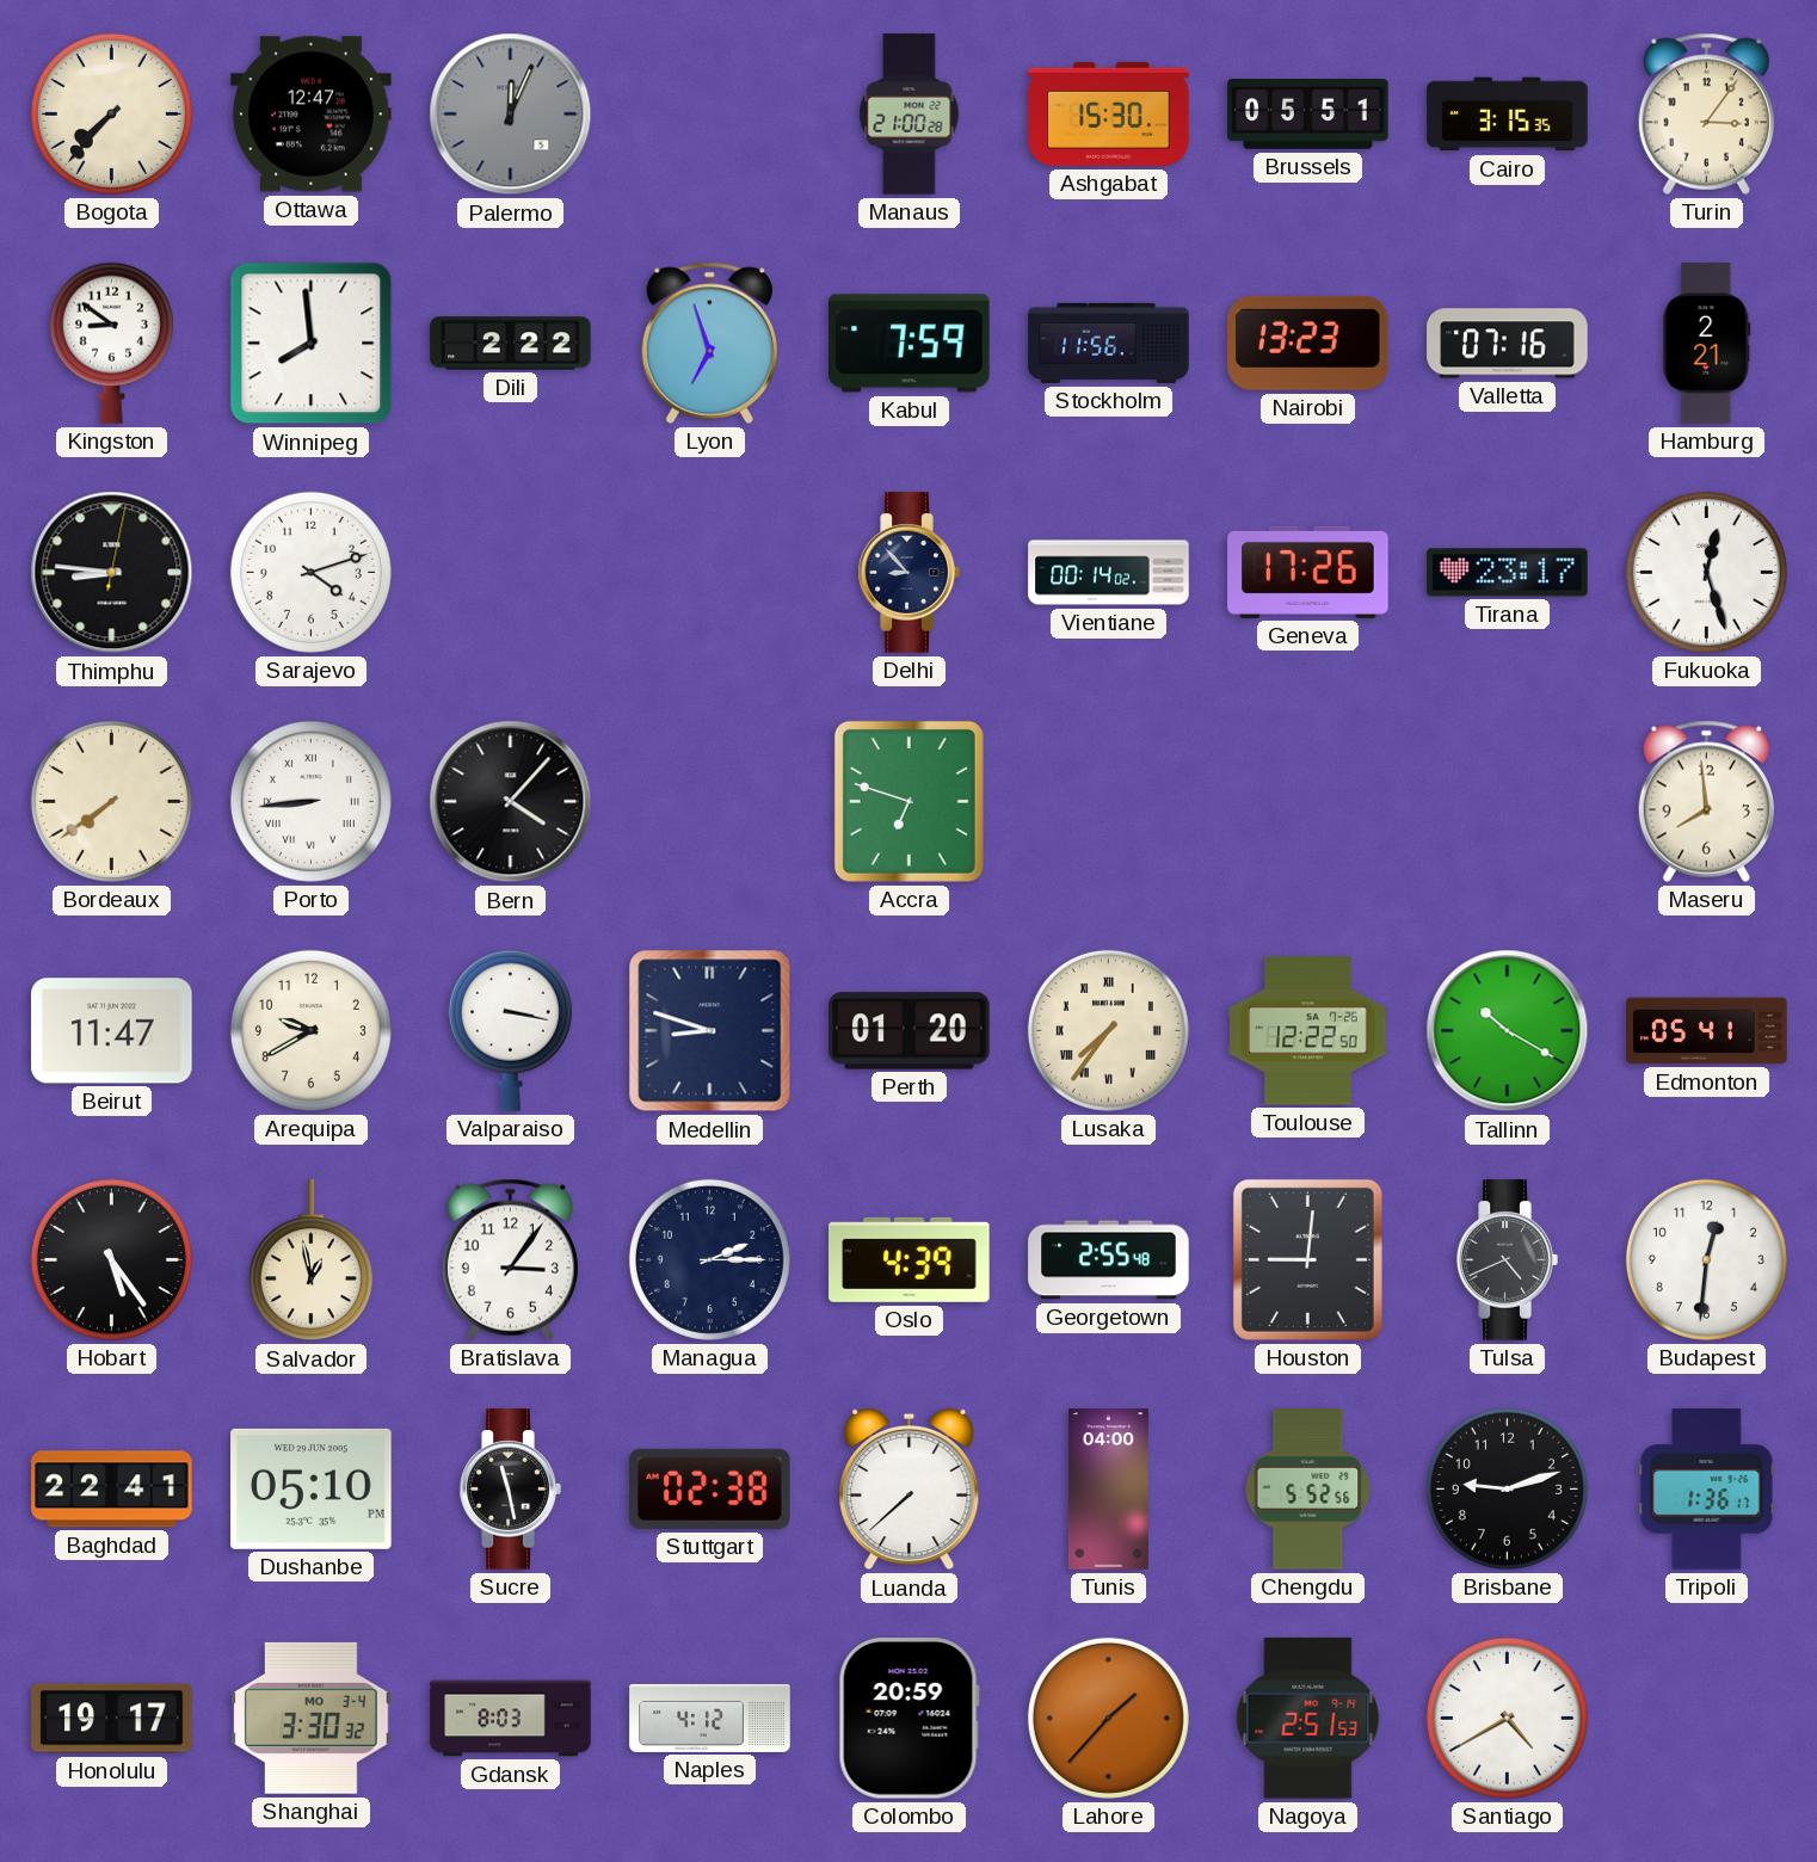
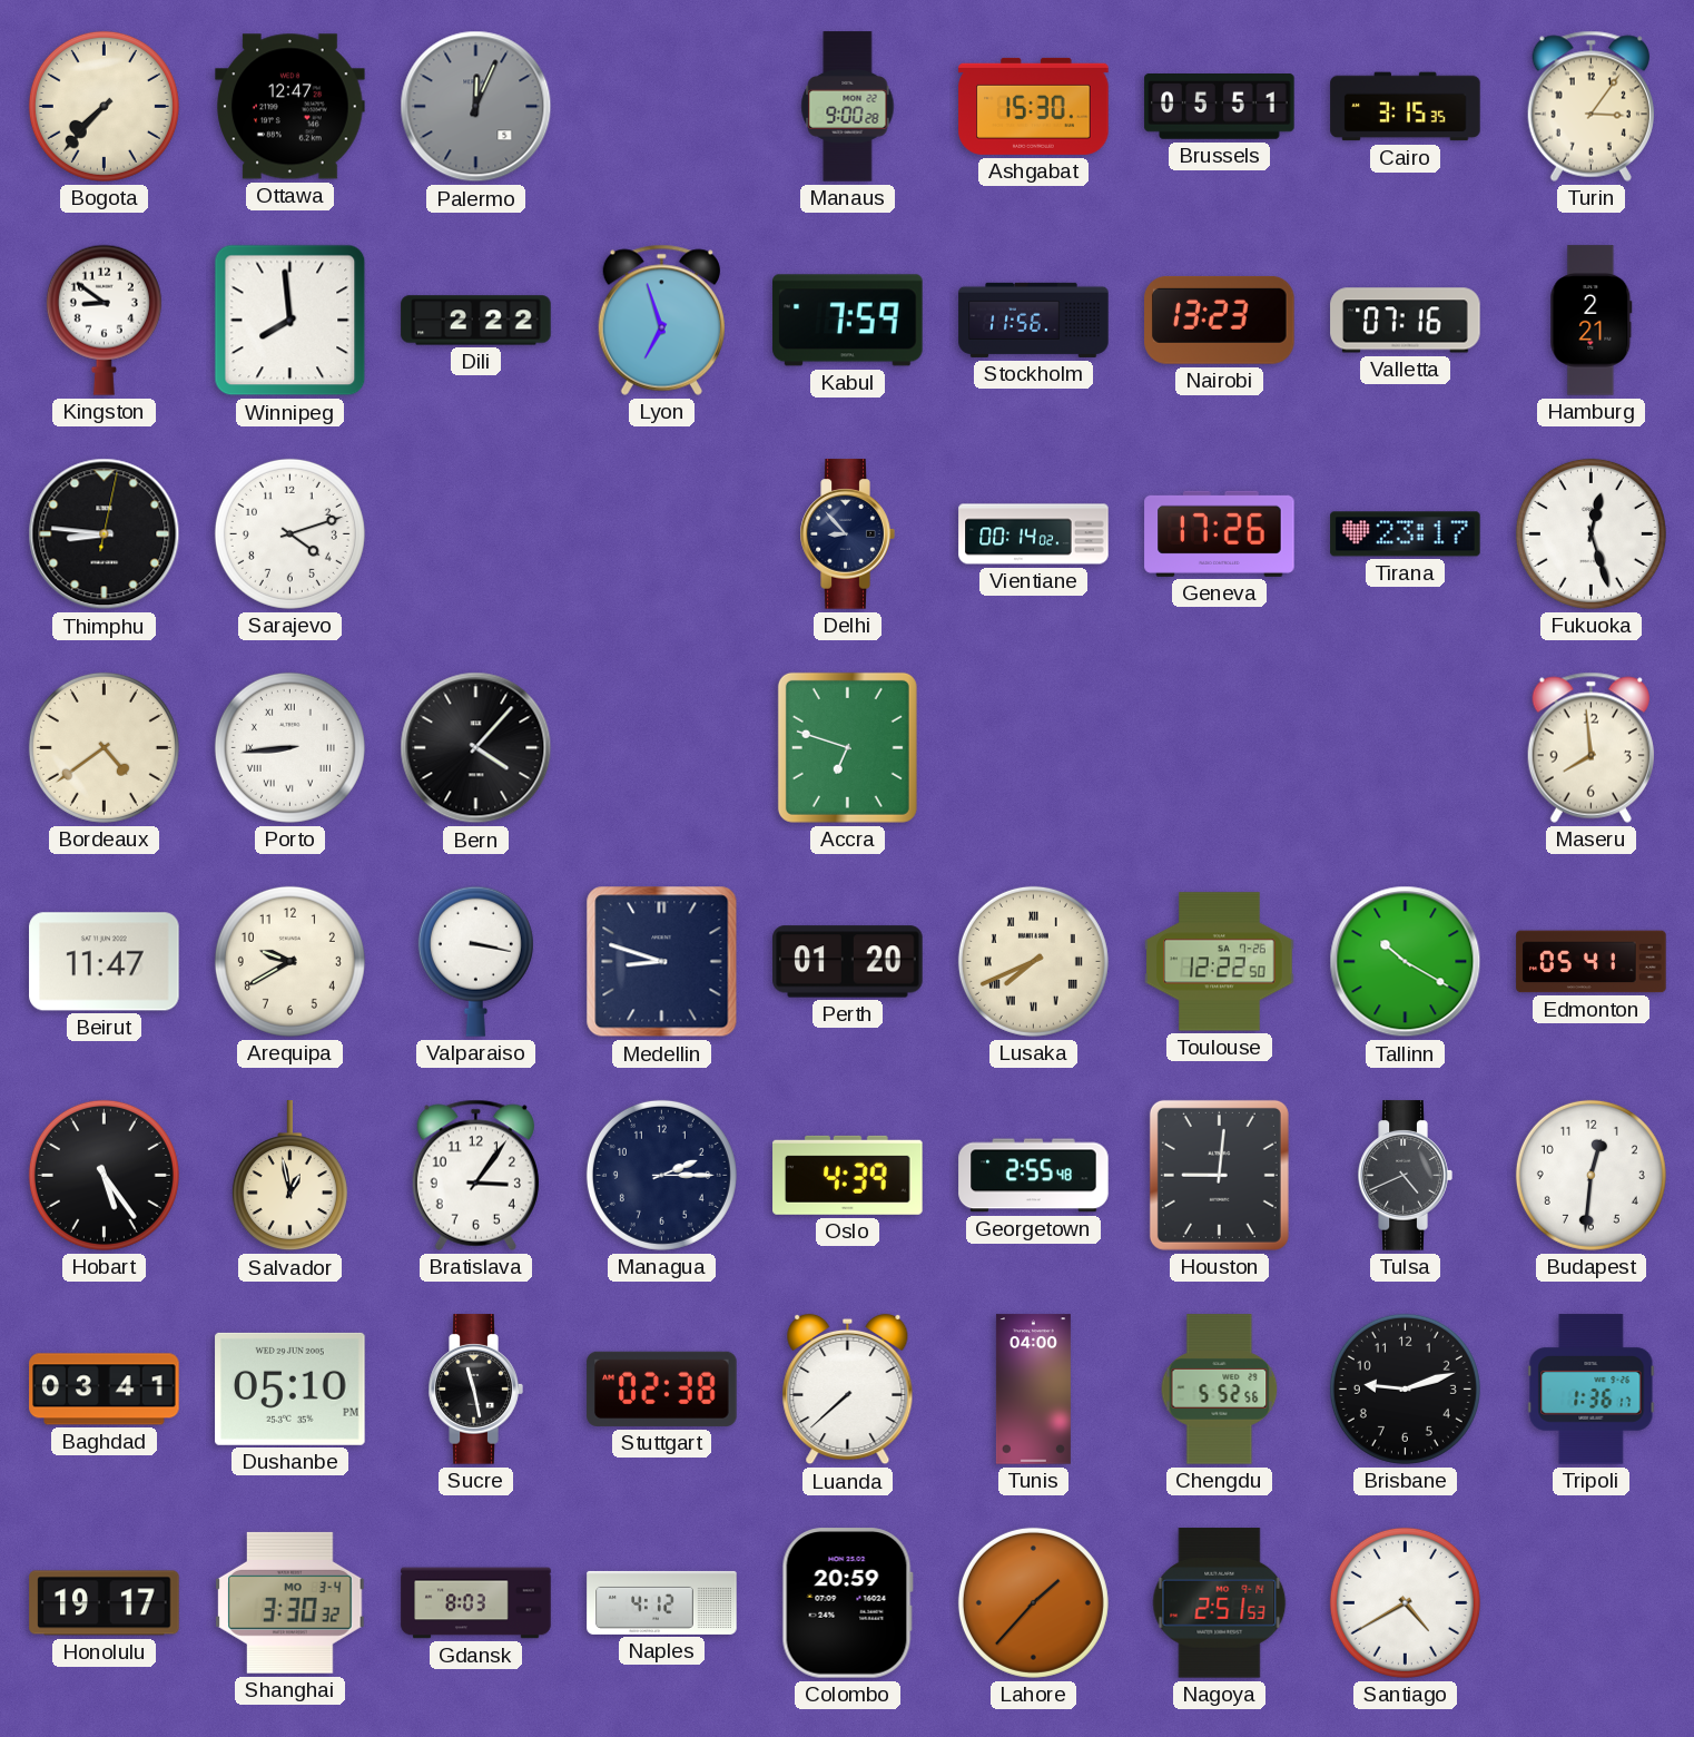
Manaus: 21:00 -> 9:00
Bordeaux: 7:39 -> 4:39
Lusaka: 7:36 -> 7:41
Baghdad: 22:41 -> 03:41
